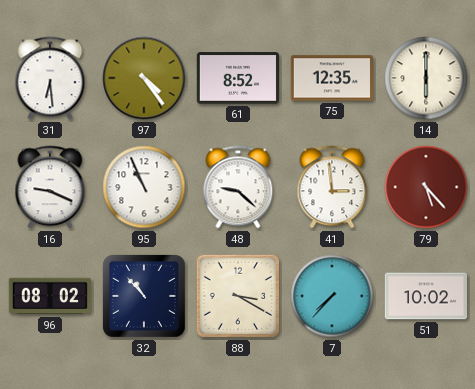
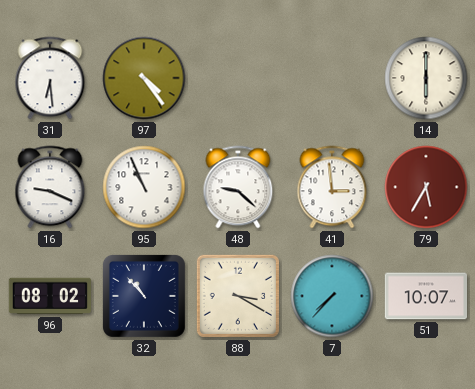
61: 8:52 -> none
75: 12:35 -> none
79: 5:23 -> 5:35
51: 10:02 -> 10:07
